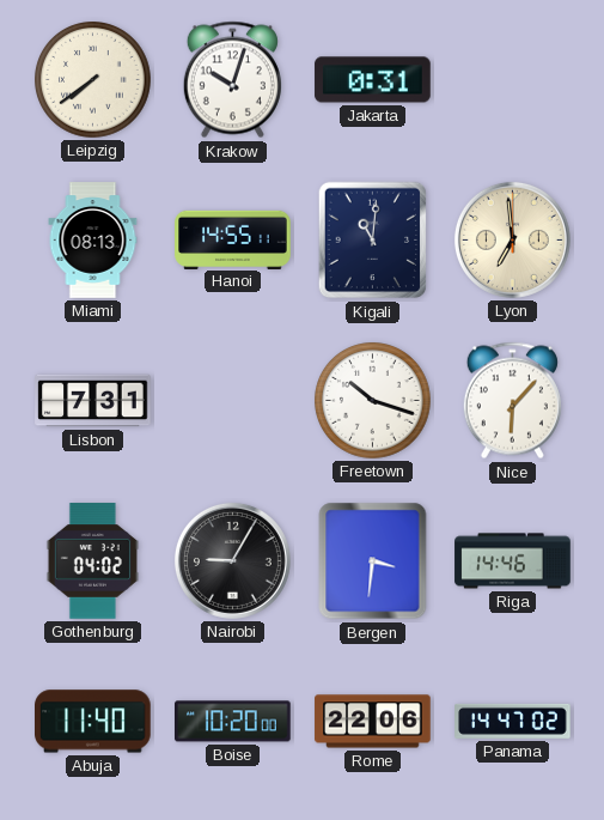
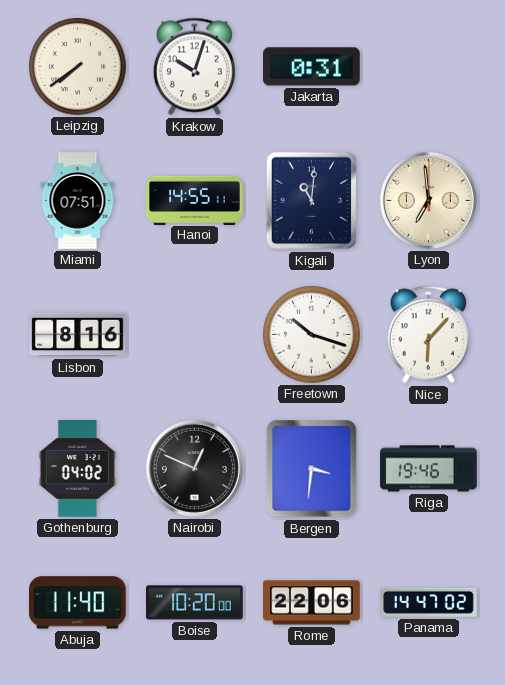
Miami: 08:13 -> 07:51
Lisbon: 7:31 -> 8:16
Nairobi: 9:05 -> 12:49
Riga: 14:46 -> 19:46
